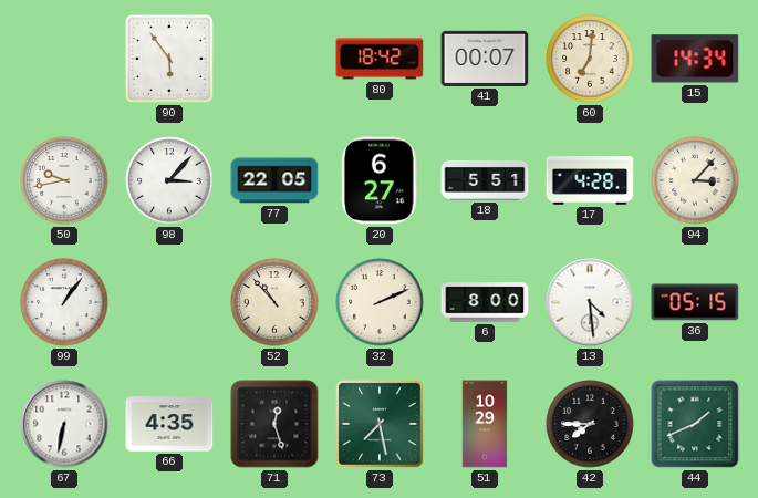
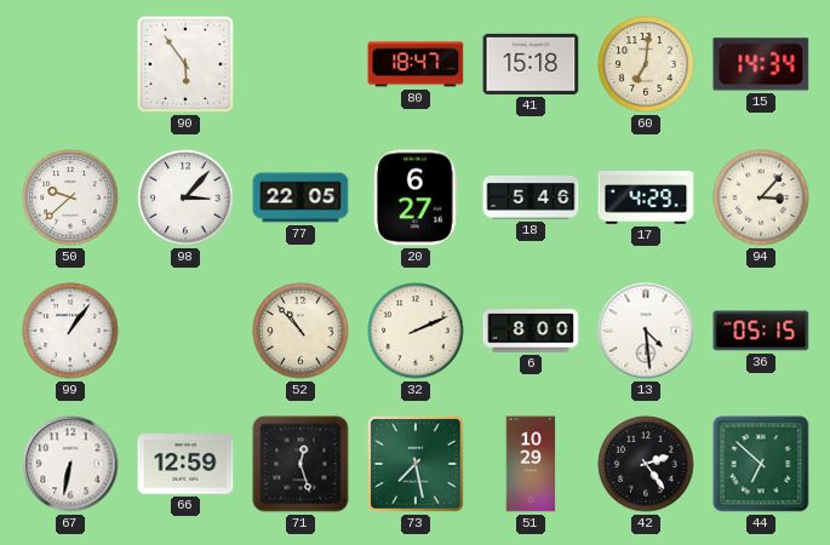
80: 18:42 -> 18:47
41: 00:07 -> 15:18
50: 9:43 -> 9:38
18: 5:51 -> 5:46
17: 4:28 -> 4:29
66: 4:35 -> 12:59
42: 7:45 -> 2:24
44: 1:41 -> 6:52
